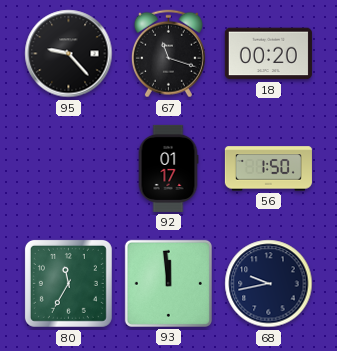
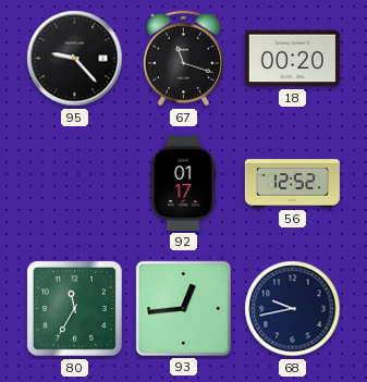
56: 1:50 -> 12:52
93: 11:59 -> 12:44
